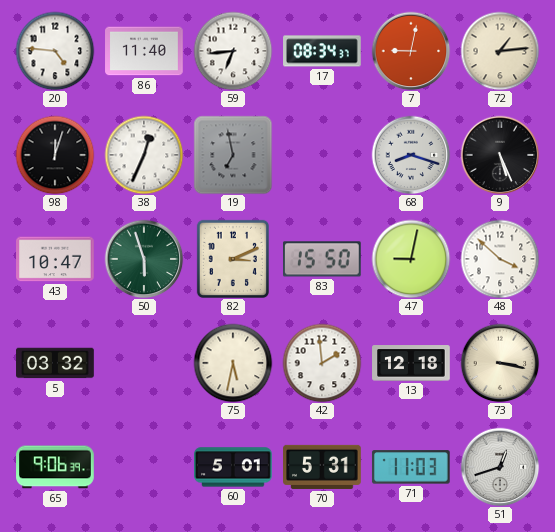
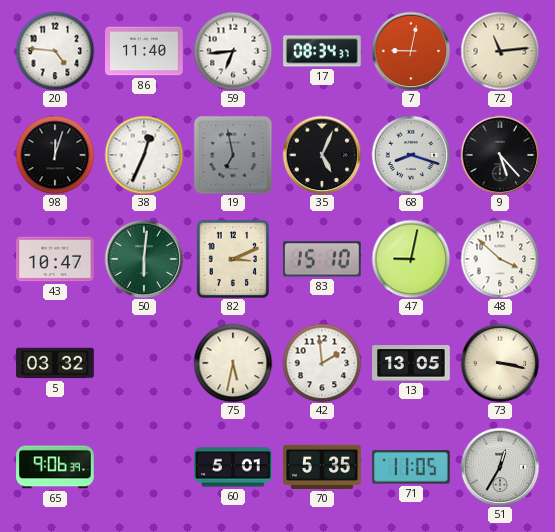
72: 1:14 -> 11:14
35: none -> 5:04
9: 5:26 -> 5:23
50: 5:57 -> 6:01
83: 15:50 -> 15:10
13: 12:18 -> 13:05
70: 5:31 -> 5:35
71: 11:03 -> 11:05
51: 12:42 -> 12:35
